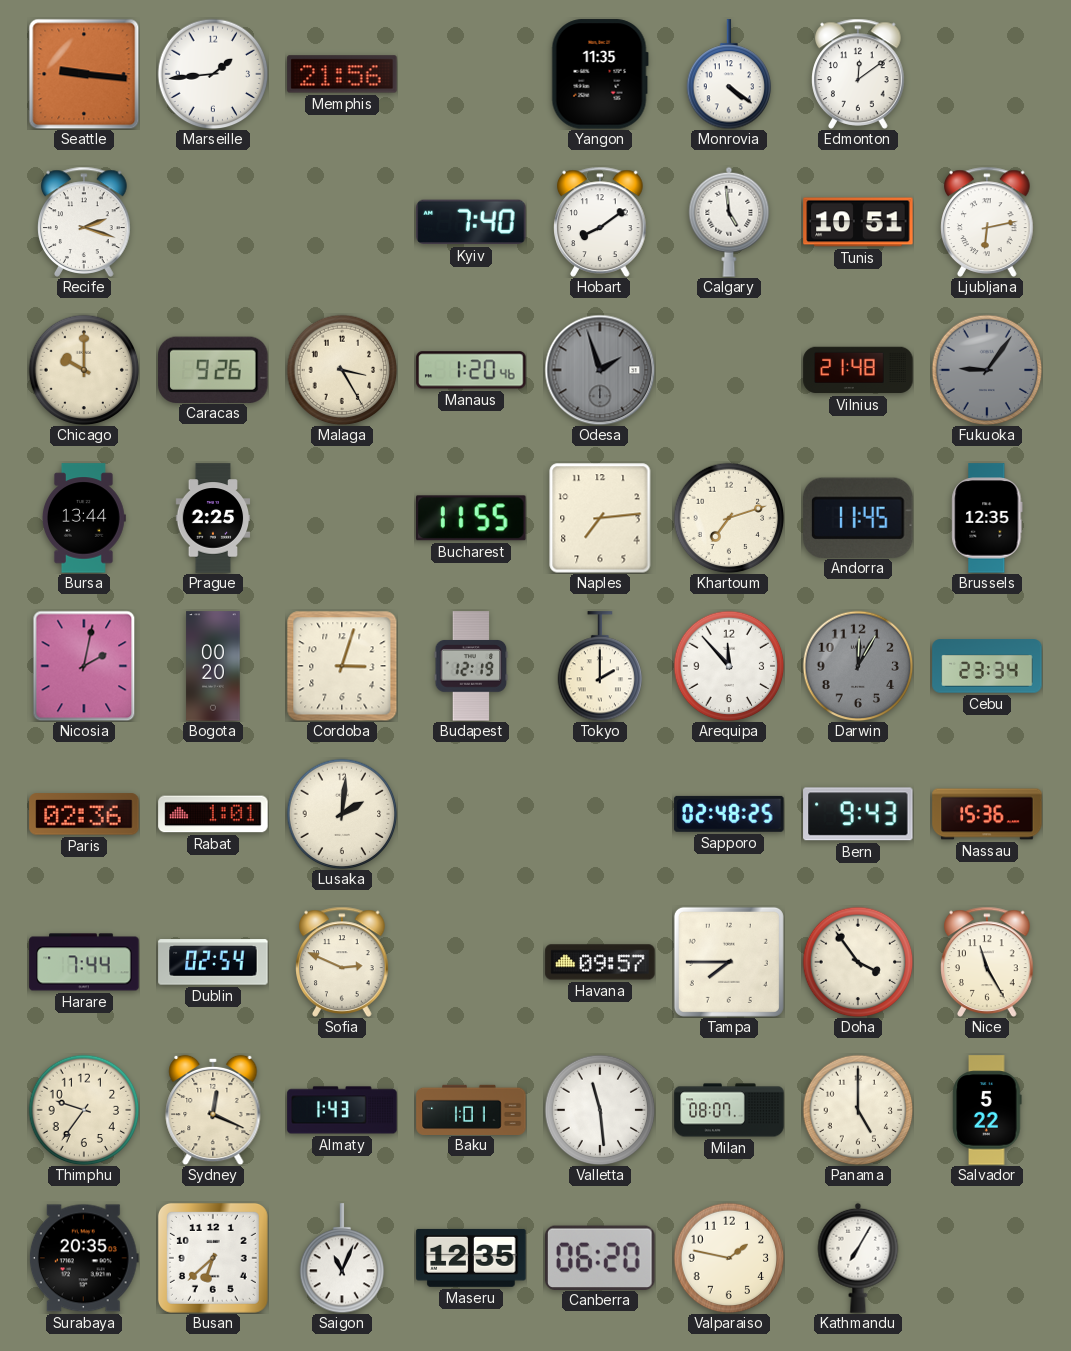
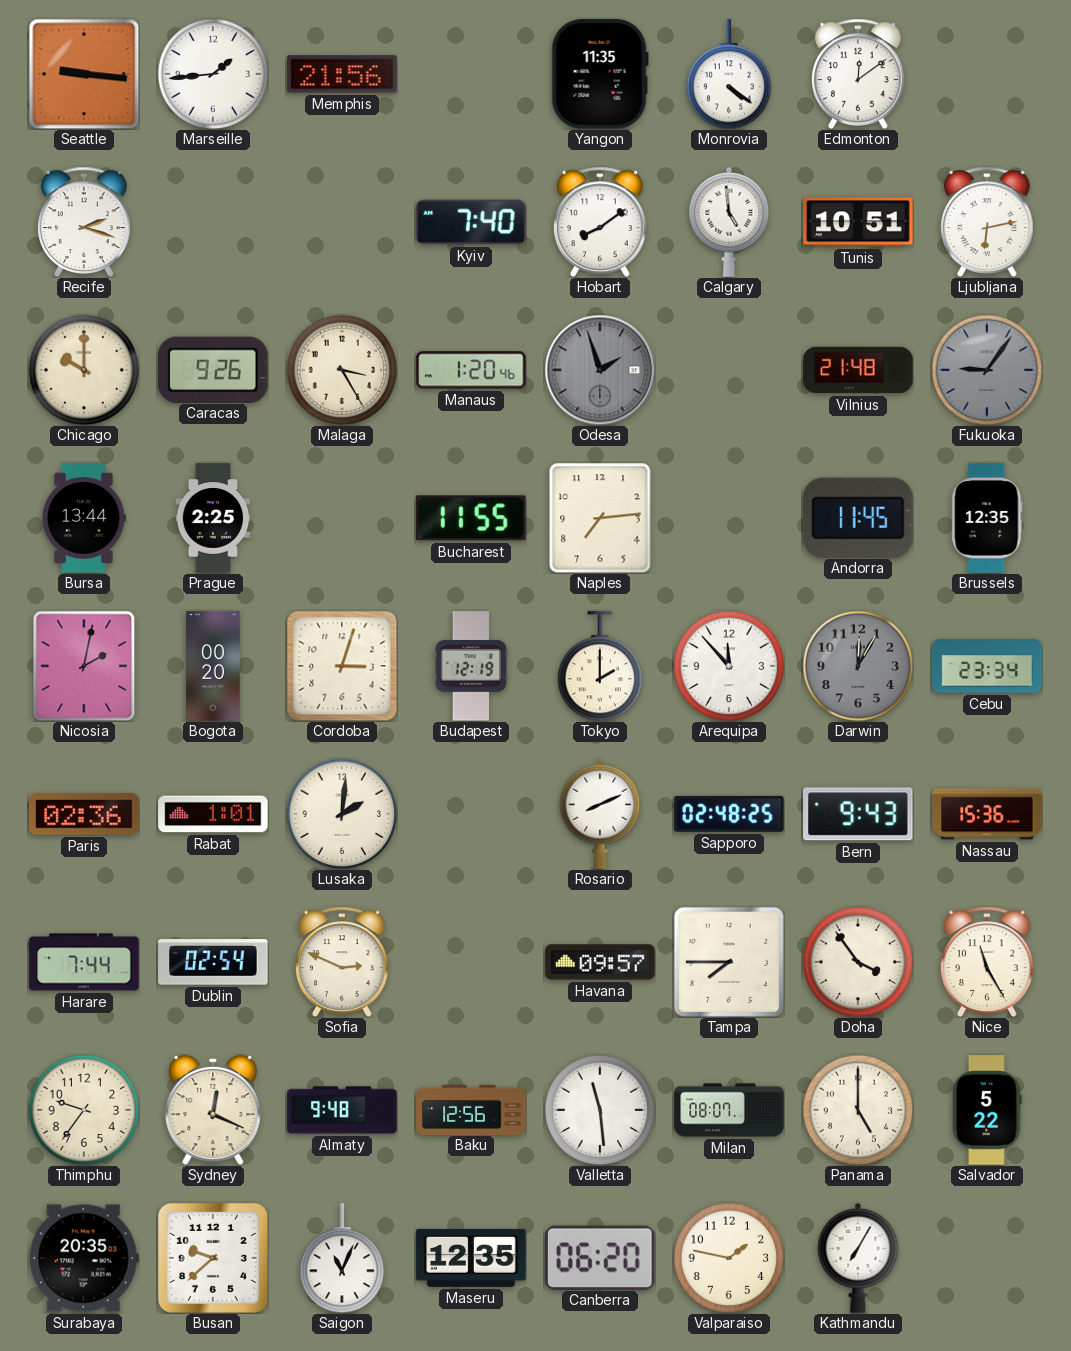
Khartoum: 7:12 -> none
Rosario: none -> 8:11
Almaty: 1:43 -> 9:48
Baku: 1:01 -> 12:56
Busan: 6:38 -> 9:38
